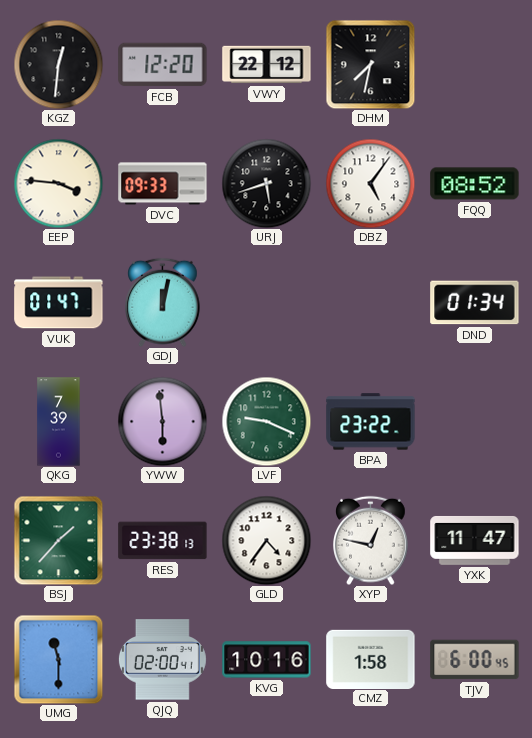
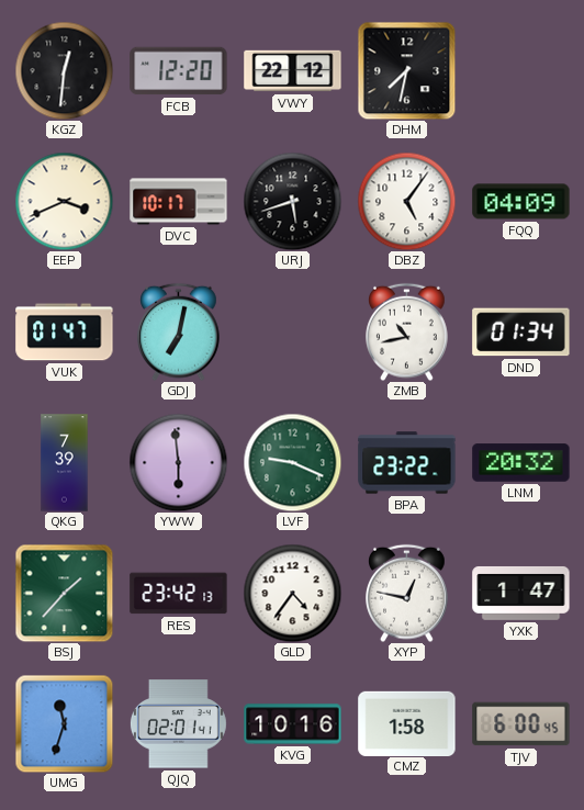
EEP: 3:46 -> 3:41
DVC: 09:33 -> 10:17
FQQ: 08:52 -> 04:09
GDJ: 12:02 -> 7:02
ZMB: none -> 10:43
LNM: none -> 20:32
RES: 23:38 -> 23:42
YXK: 11:47 -> 1:47
UMG: 11:30 -> 11:33
QJQ: 02:00 -> 02:01
